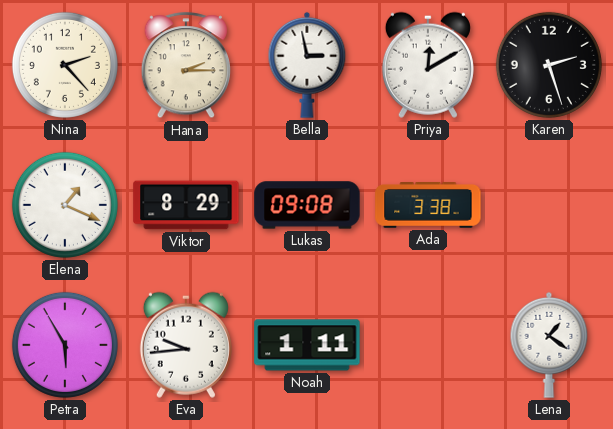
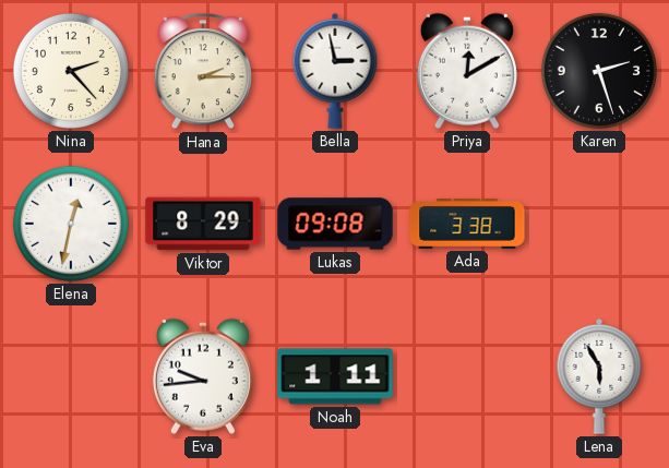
Elena: 1:19 -> 12:32
Petra: 5:55 -> none
Lena: 1:21 -> 5:55
